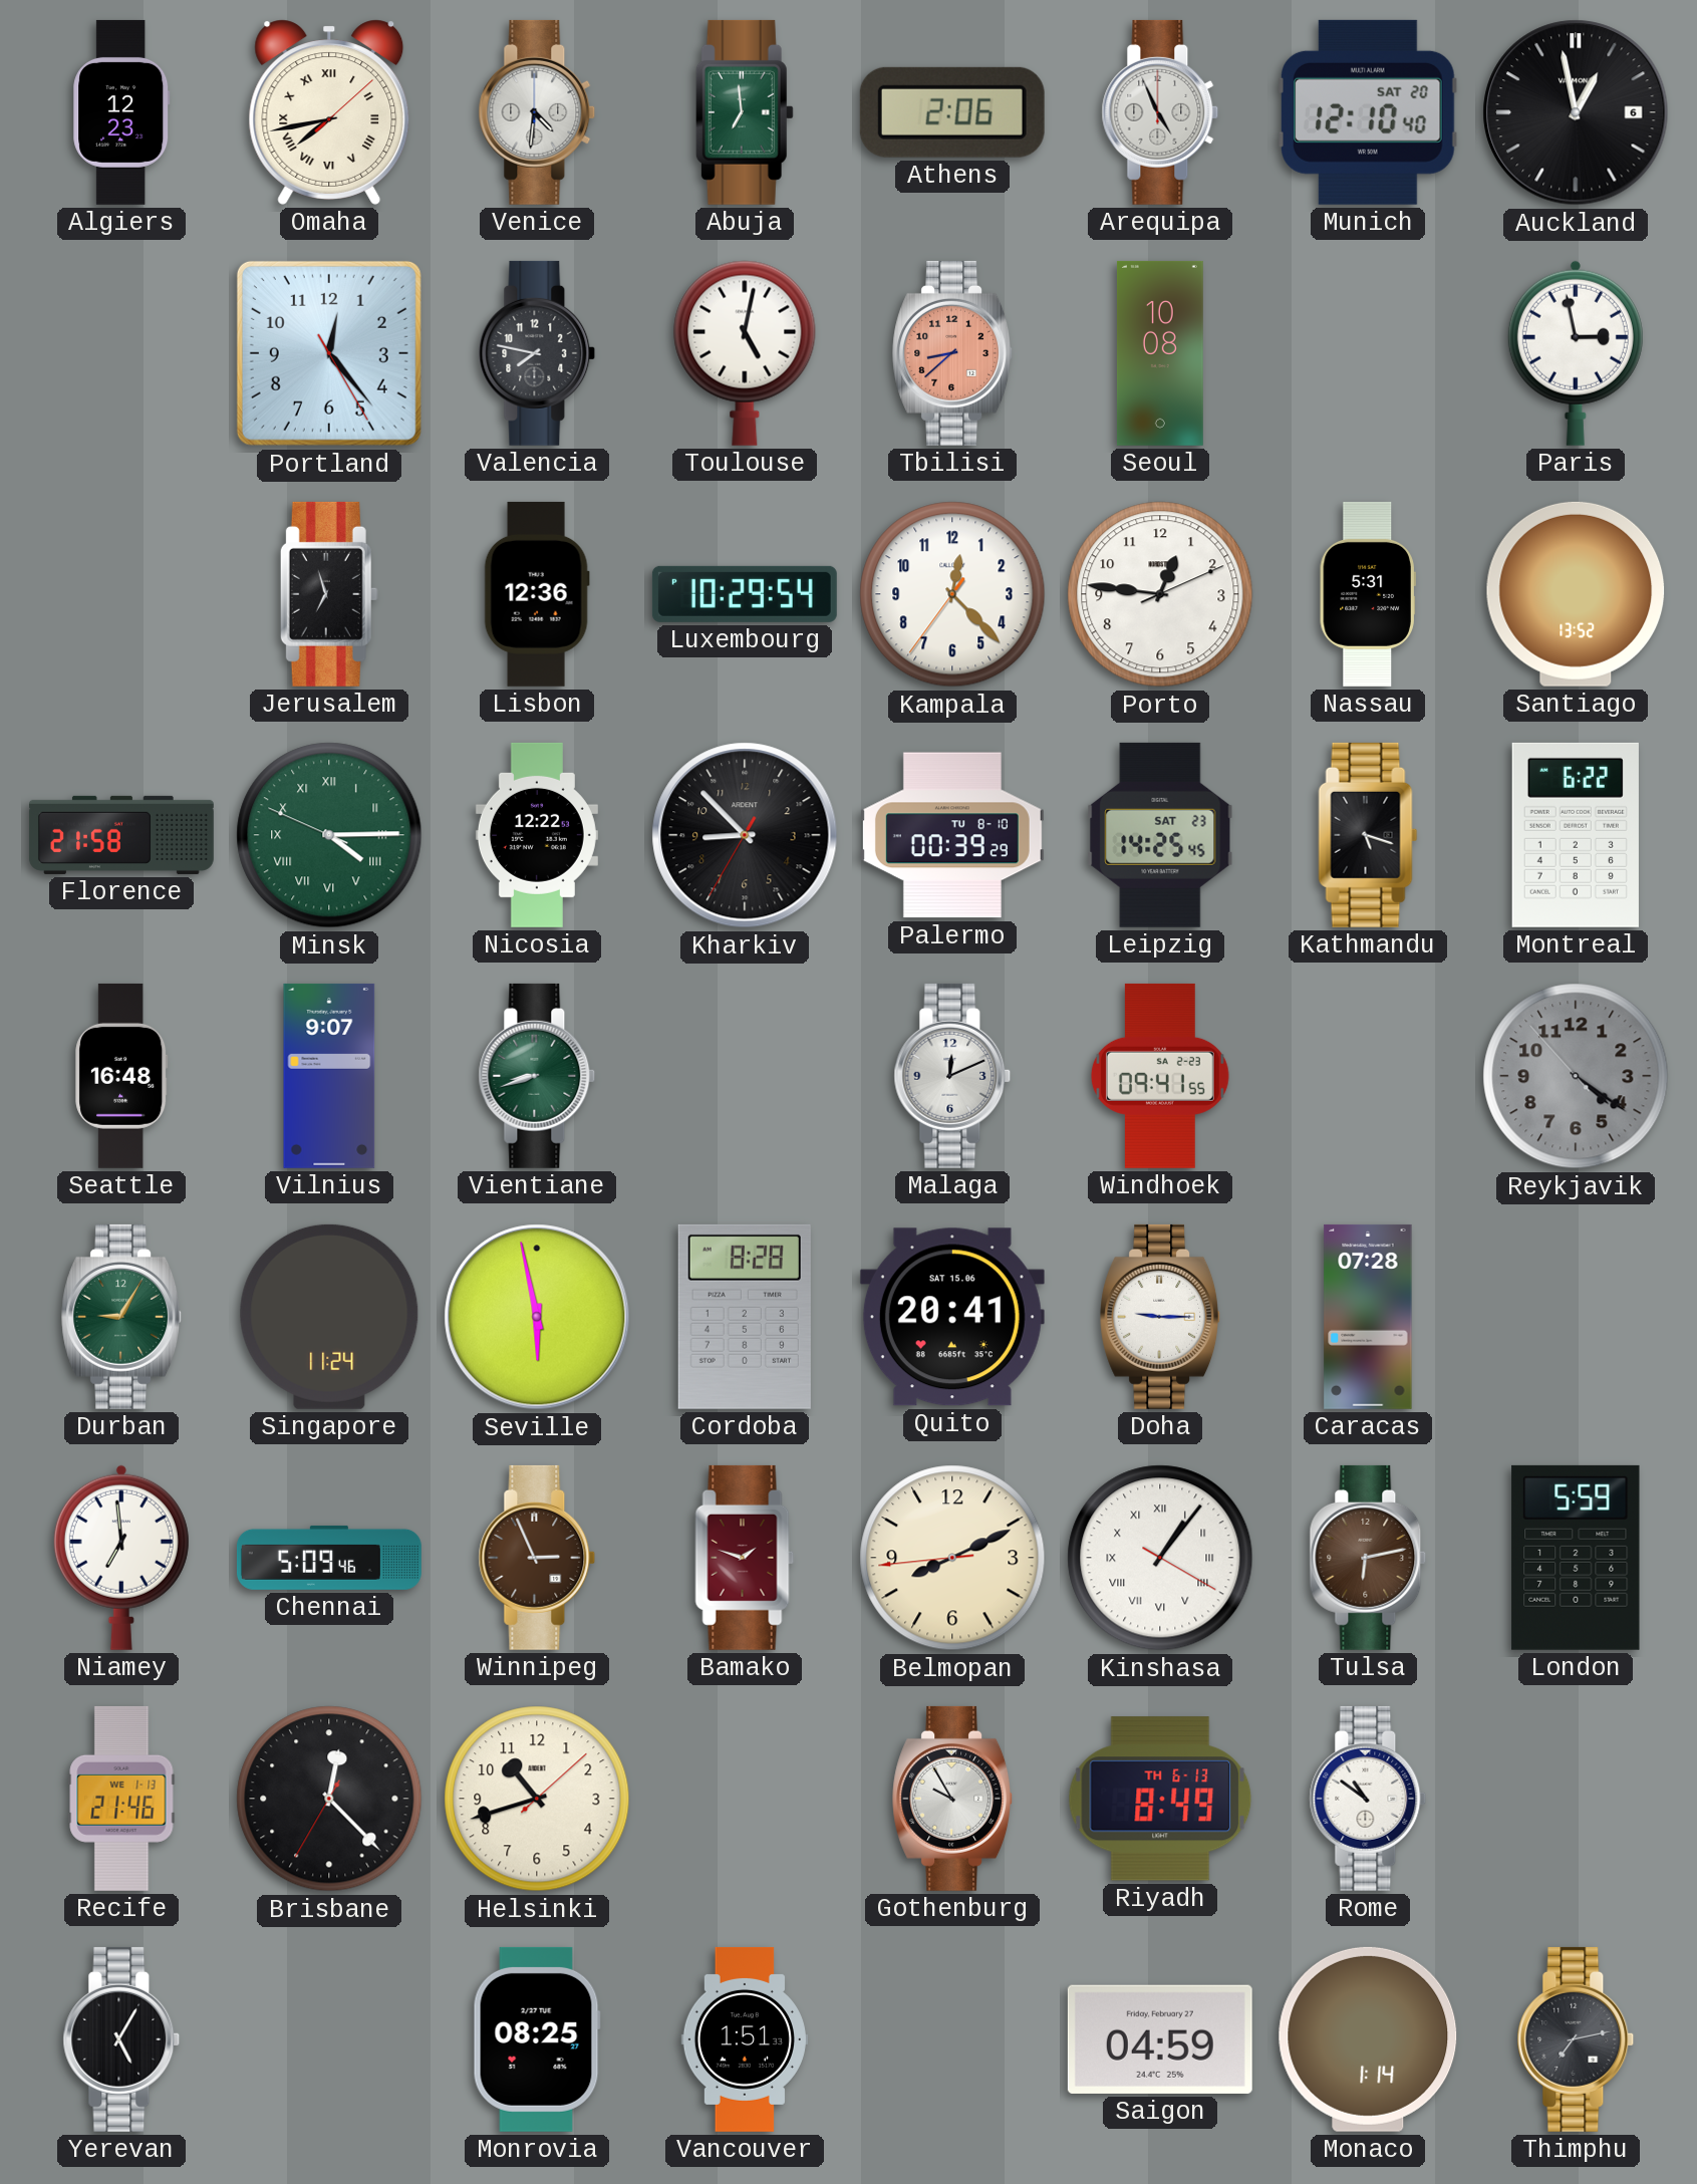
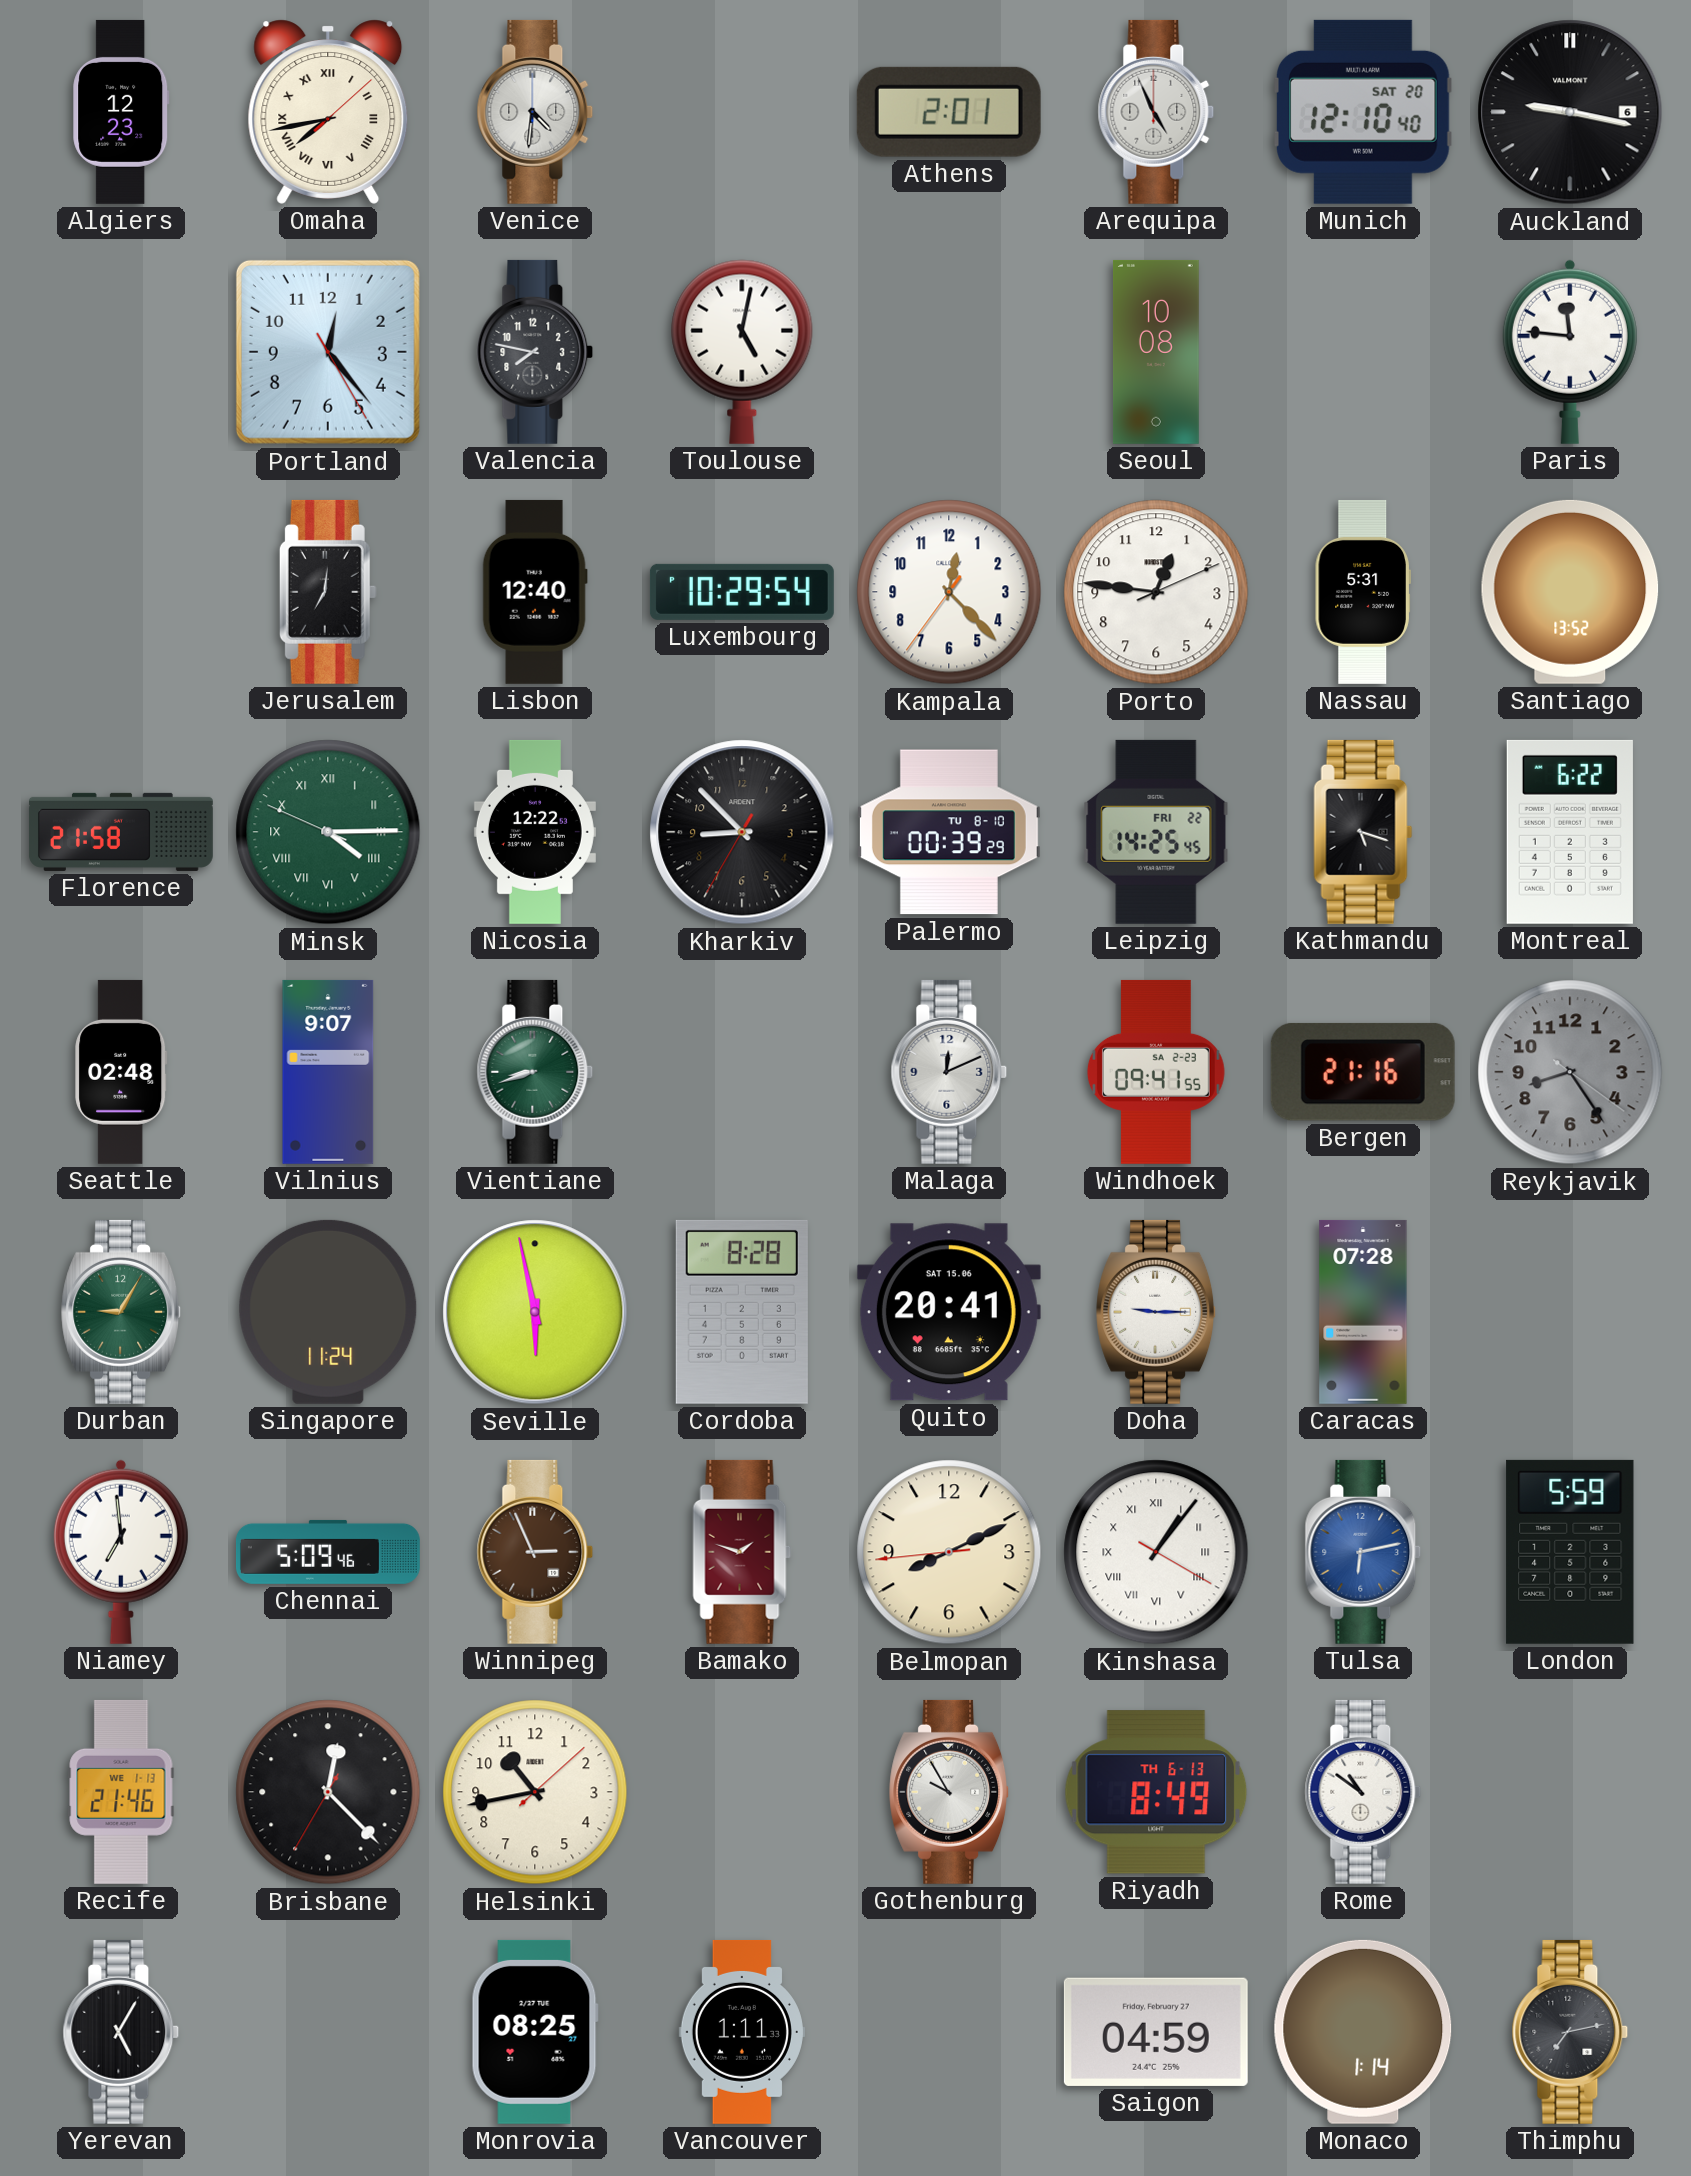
Abuja: 6:59 -> none
Athens: 2:06 -> 2:01
Auckland: 12:58 -> 9:17
Tbilisi: 8:38 -> none
Paris: 2:58 -> 11:46
Jerusalem: 6:57 -> 7:01
Lisbon: 12:36 -> 12:40
Leipzig date: SAT 23 -> FRI 22
Seattle: 16:48 -> 02:48
Bergen: none -> 21:16
Reykjavik: 4:20 -> 8:24
Tulsa dial: brown -> blue
Helsinki: 10:42 -> 10:43
Vancouver: 1:51 -> 1:11
